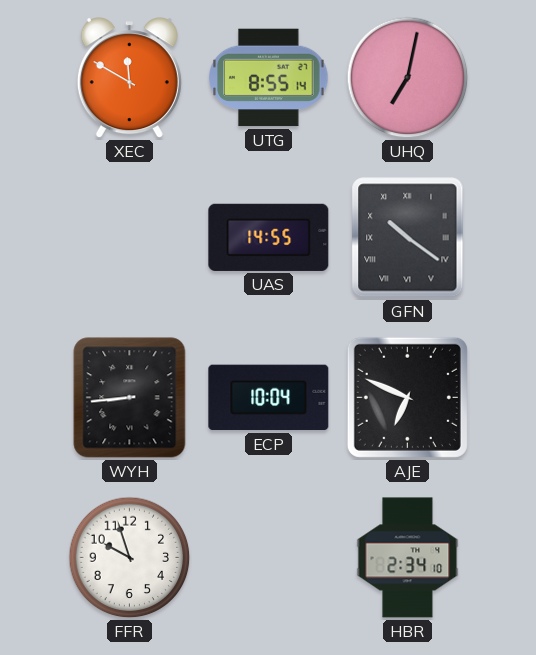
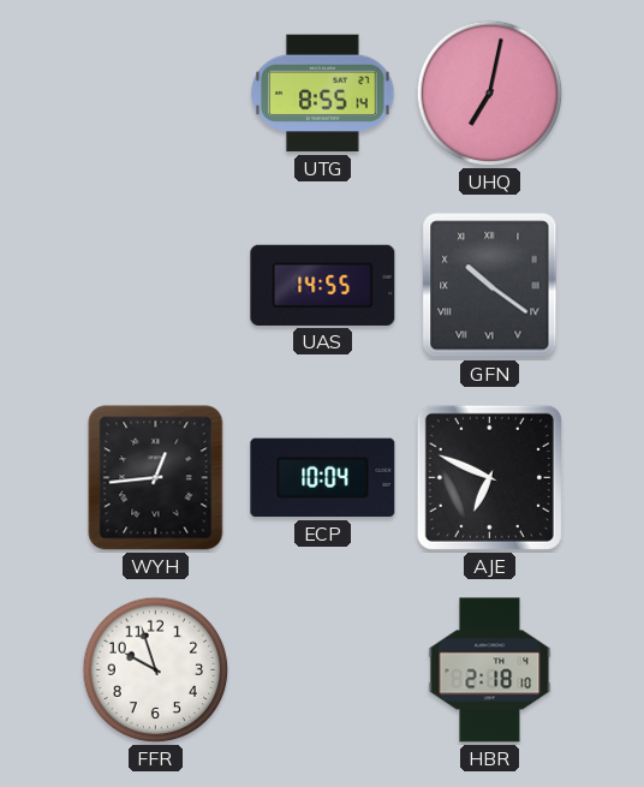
XEC: 11:50 -> none
WYH: 8:44 -> 12:44
HBR: 2:34 -> 2:18
